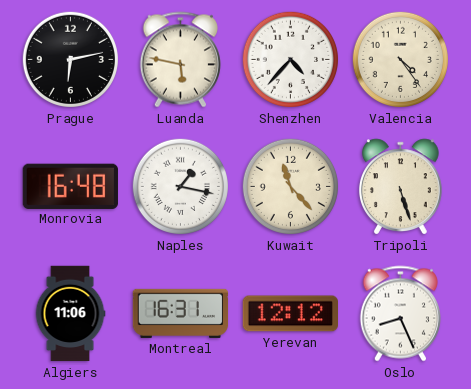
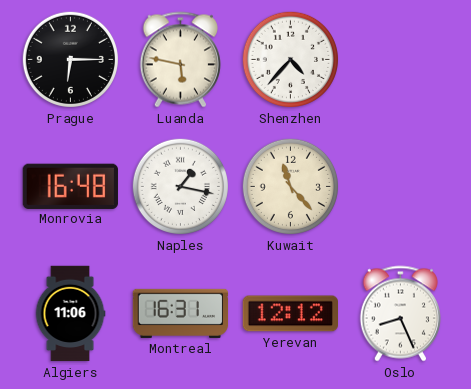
Prague: 6:13 -> 6:15
Valencia: 4:24 -> none
Tripoli: 5:27 -> none
